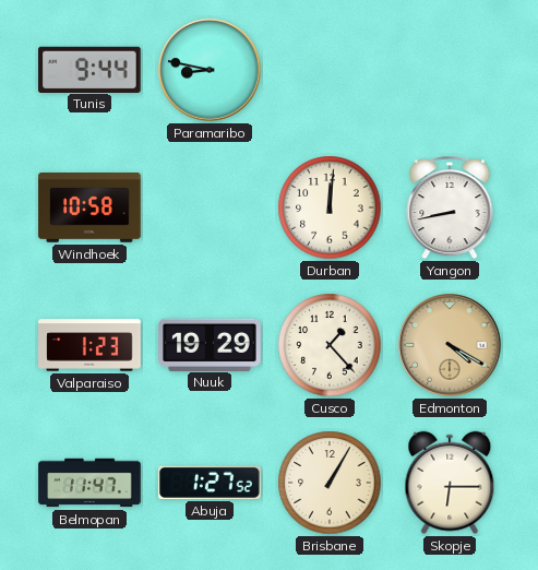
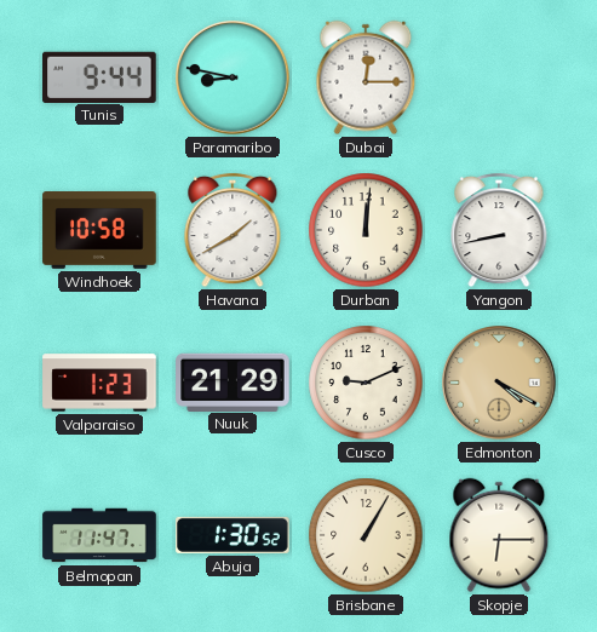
Dubai: none -> 12:15
Havana: none -> 1:40
Nuuk: 19:29 -> 21:29
Cusco: 1:23 -> 9:11
Abuja: 1:27 -> 1:30
